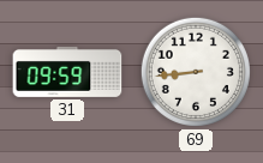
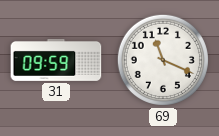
69: 8:44 -> 11:19
